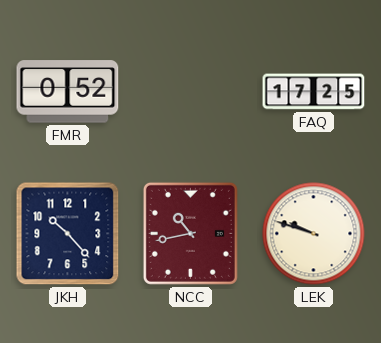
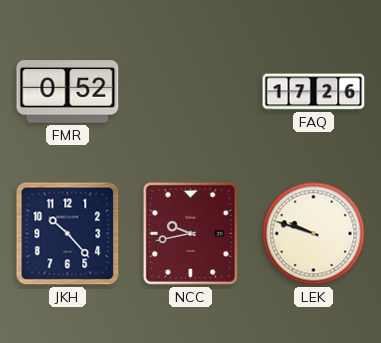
FAQ: 17:25 -> 17:26
NCC: 10:43 -> 9:43
